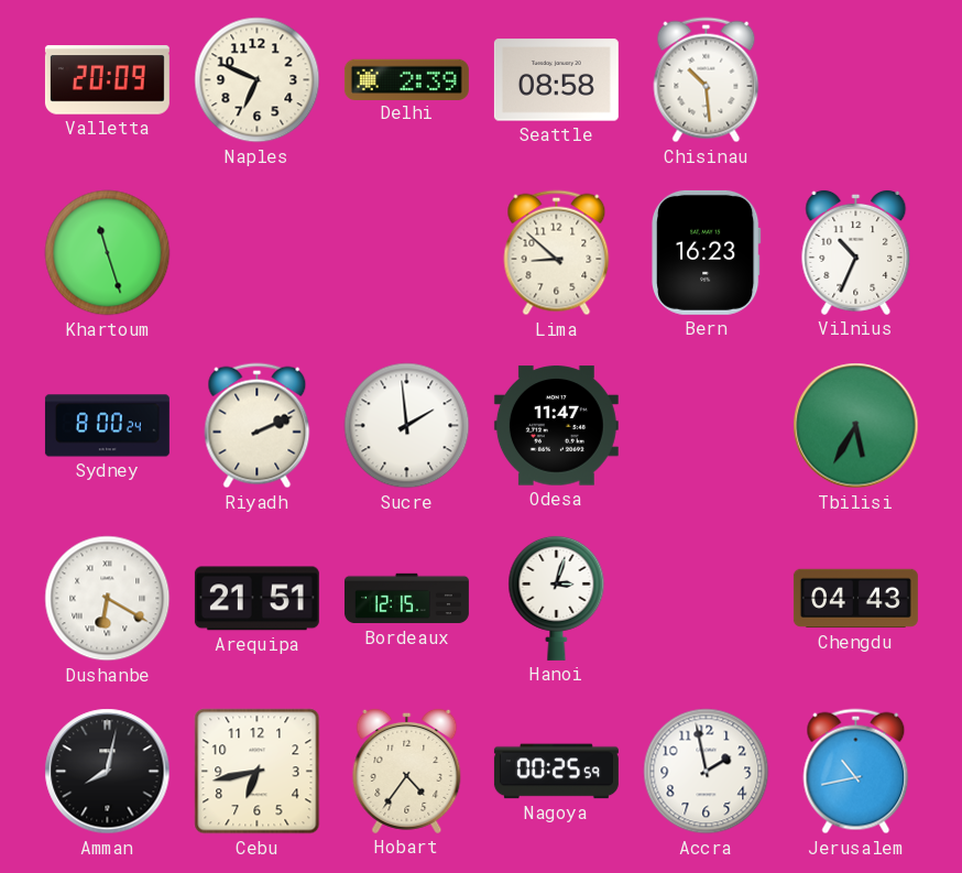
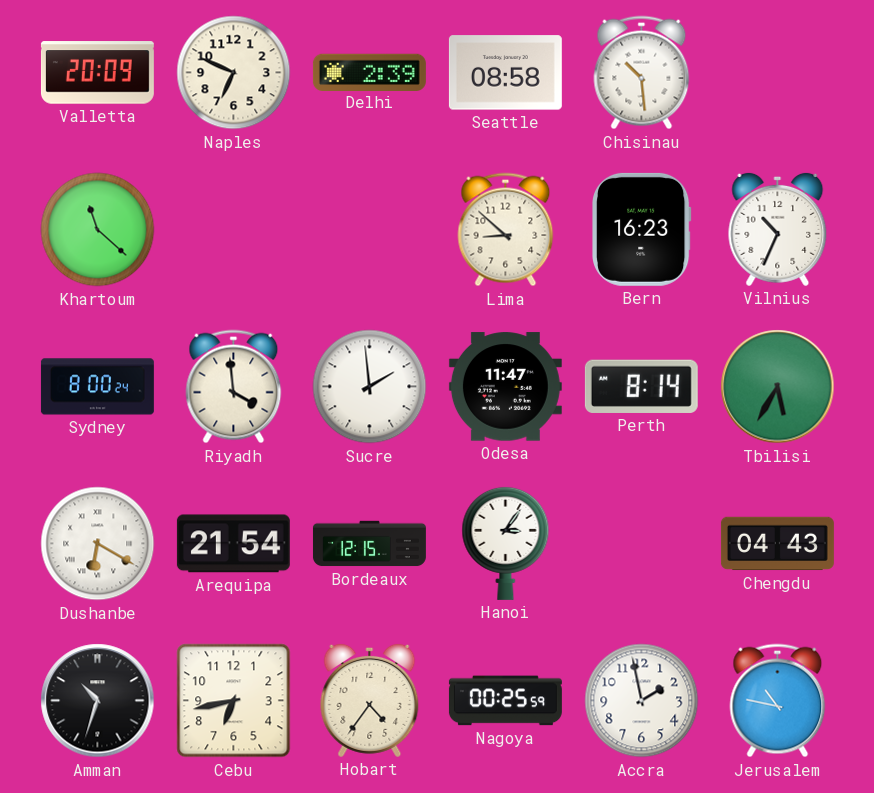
Khartoum: 11:27 -> 11:22
Riyadh: 2:11 -> 3:59
Perth: none -> 8:14
Arequipa: 21:51 -> 21:54
Hanoi: 3:03 -> 3:06
Amman: 8:02 -> 10:33
Jerusalem: 10:43 -> 10:47
